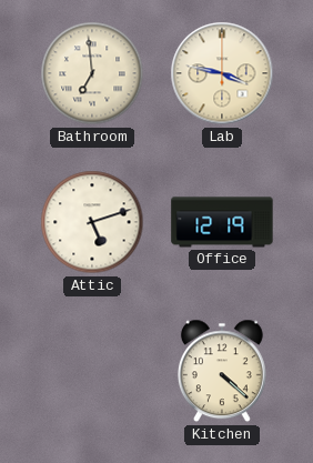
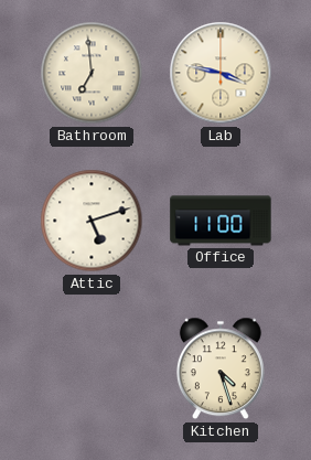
Office: 12:19 -> 11:00
Kitchen: 4:22 -> 4:27
